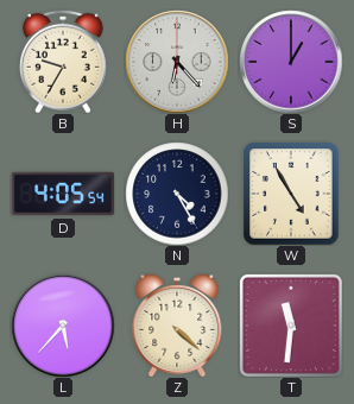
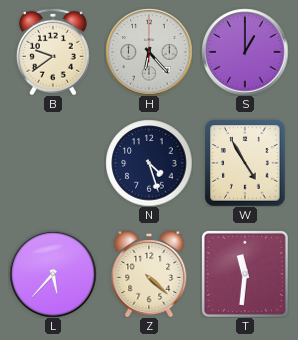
B: 9:35 -> 9:39
D: 4:05 -> none
N: 4:25 -> 4:27
